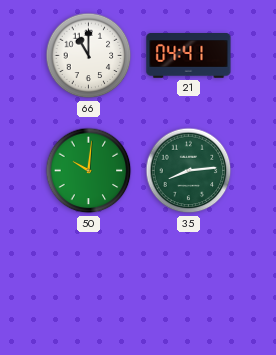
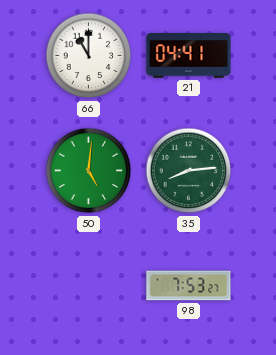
50: 10:01 -> 5:01
98: none -> 7:53
